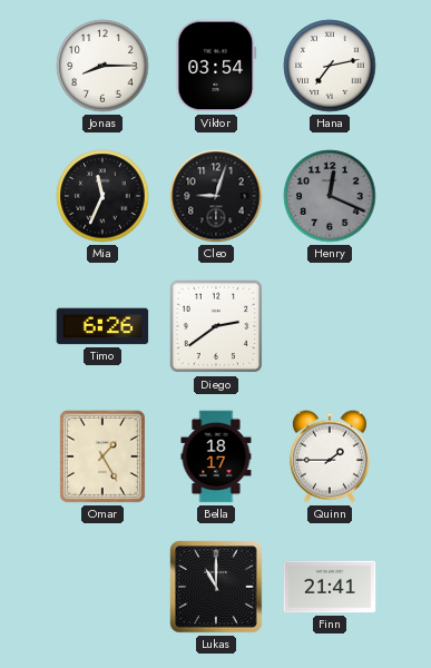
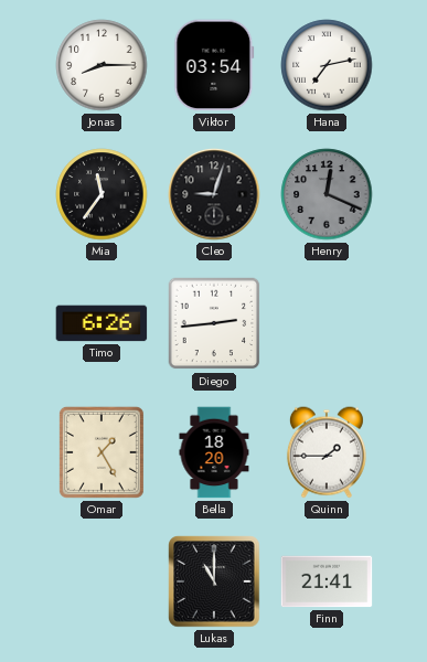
Mia: 11:34 -> 11:36
Diego: 2:39 -> 2:44
Bella: 18:17 -> 18:20
